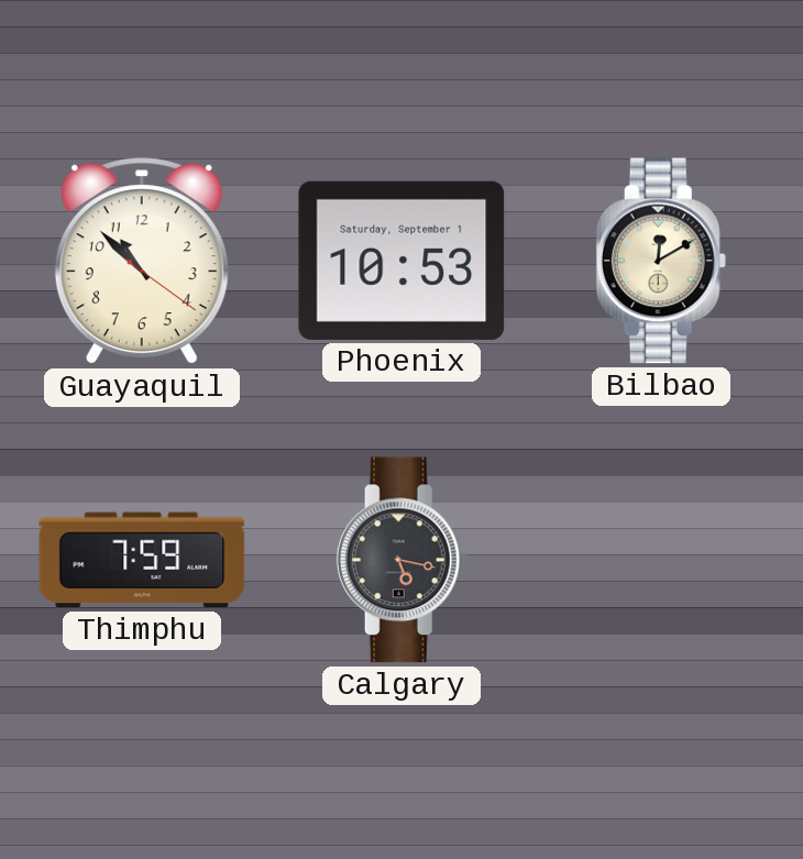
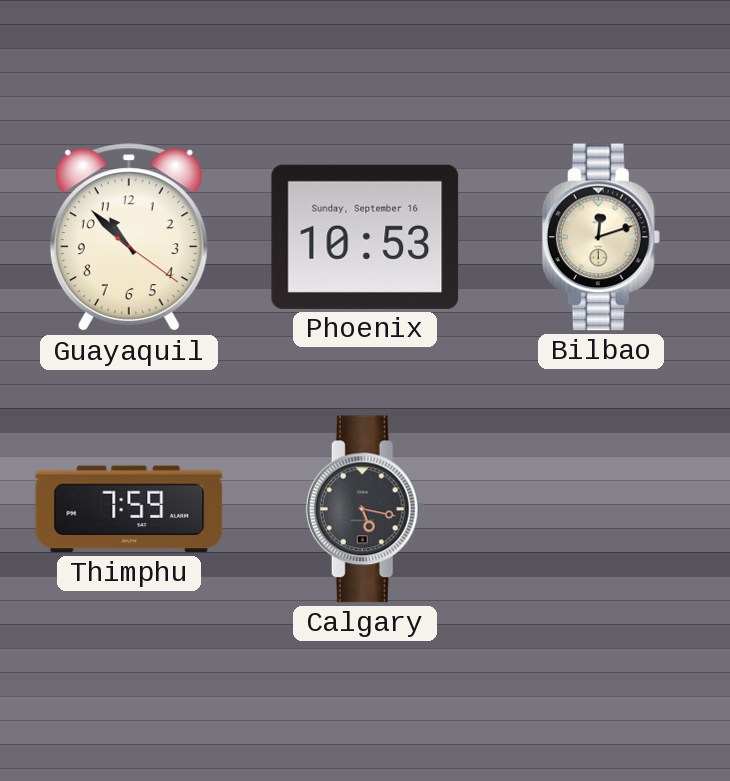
Phoenix date: Saturday, September 1 -> Sunday, September 16
Bilbao: 12:10 -> 12:12
